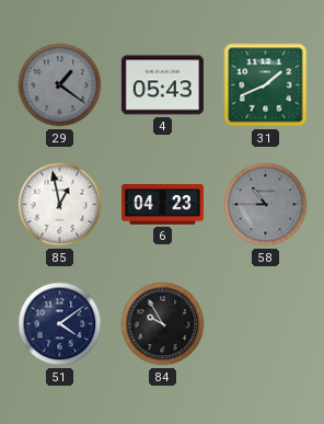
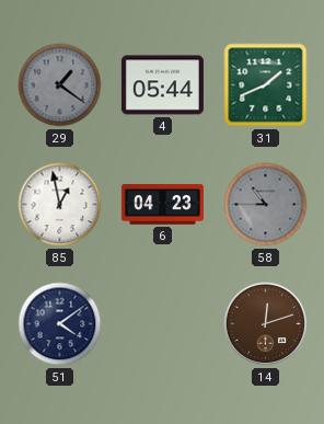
4: 05:43 -> 05:44
84: 9:55 -> none
14: none -> 12:12
